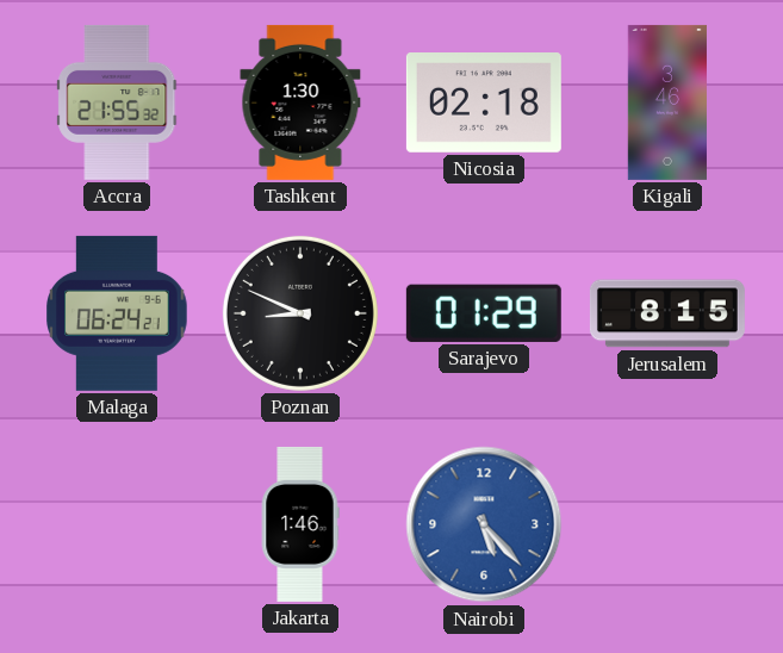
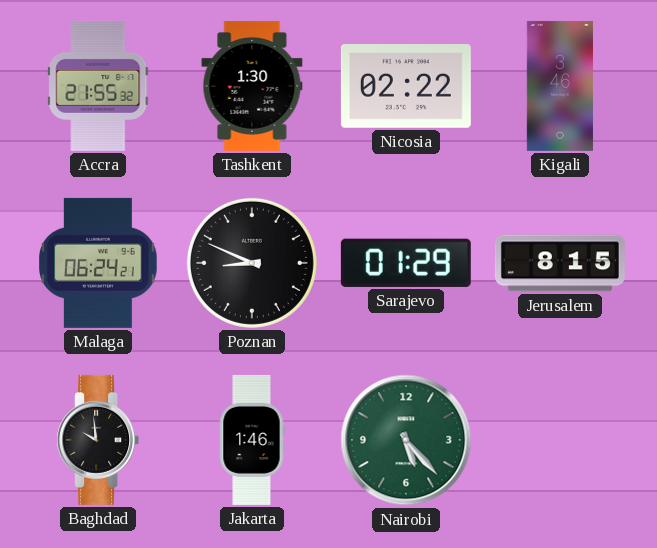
Nicosia: 02:18 -> 02:22
Baghdad: none -> 9:59
Nairobi dial: blue -> green
